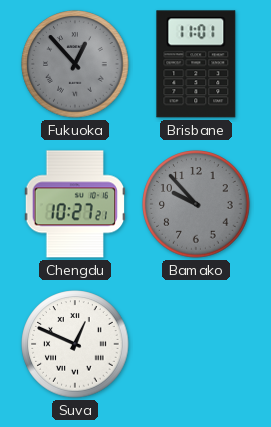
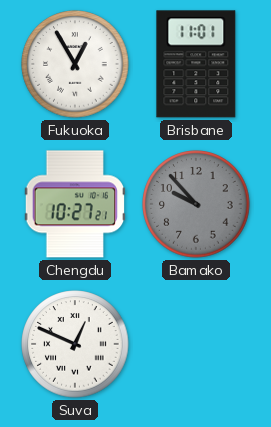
Fukuoka: 12:53 -> 12:55
Fukuoka dial: grey -> white
